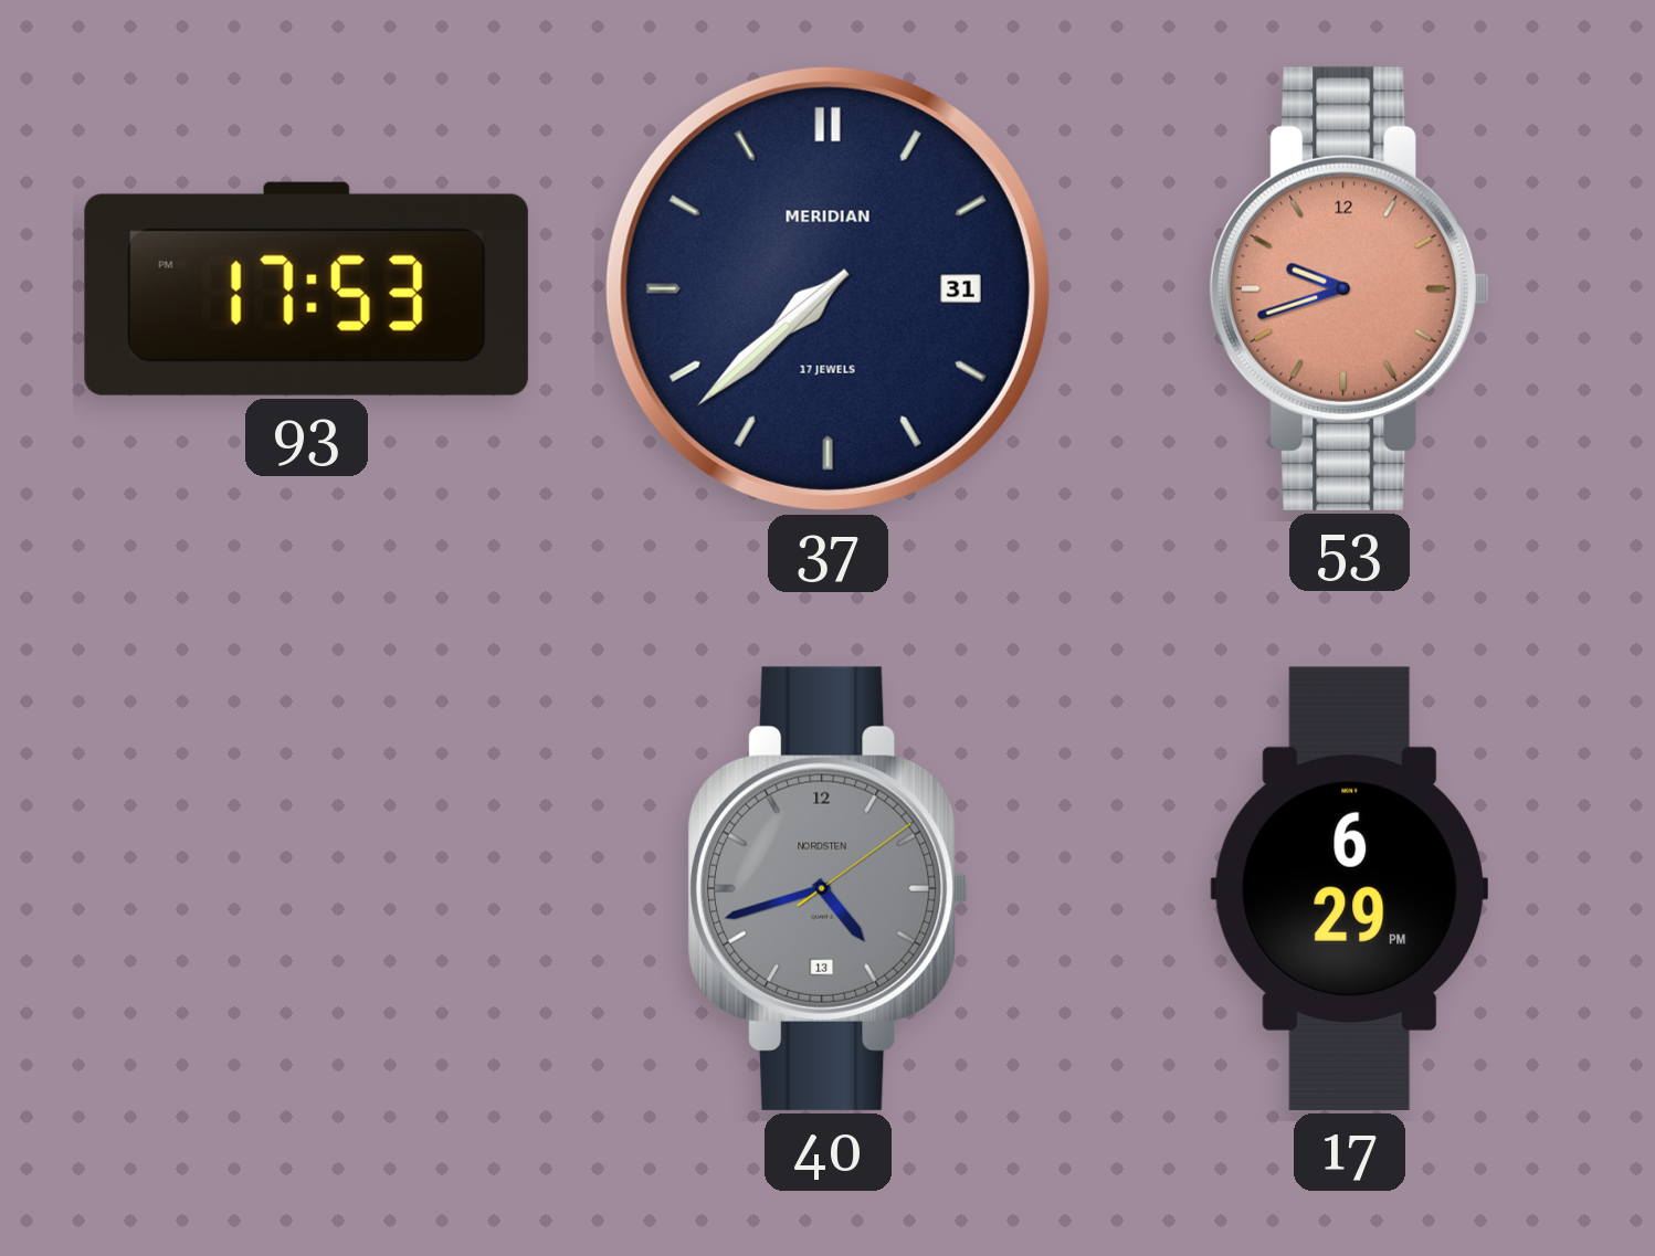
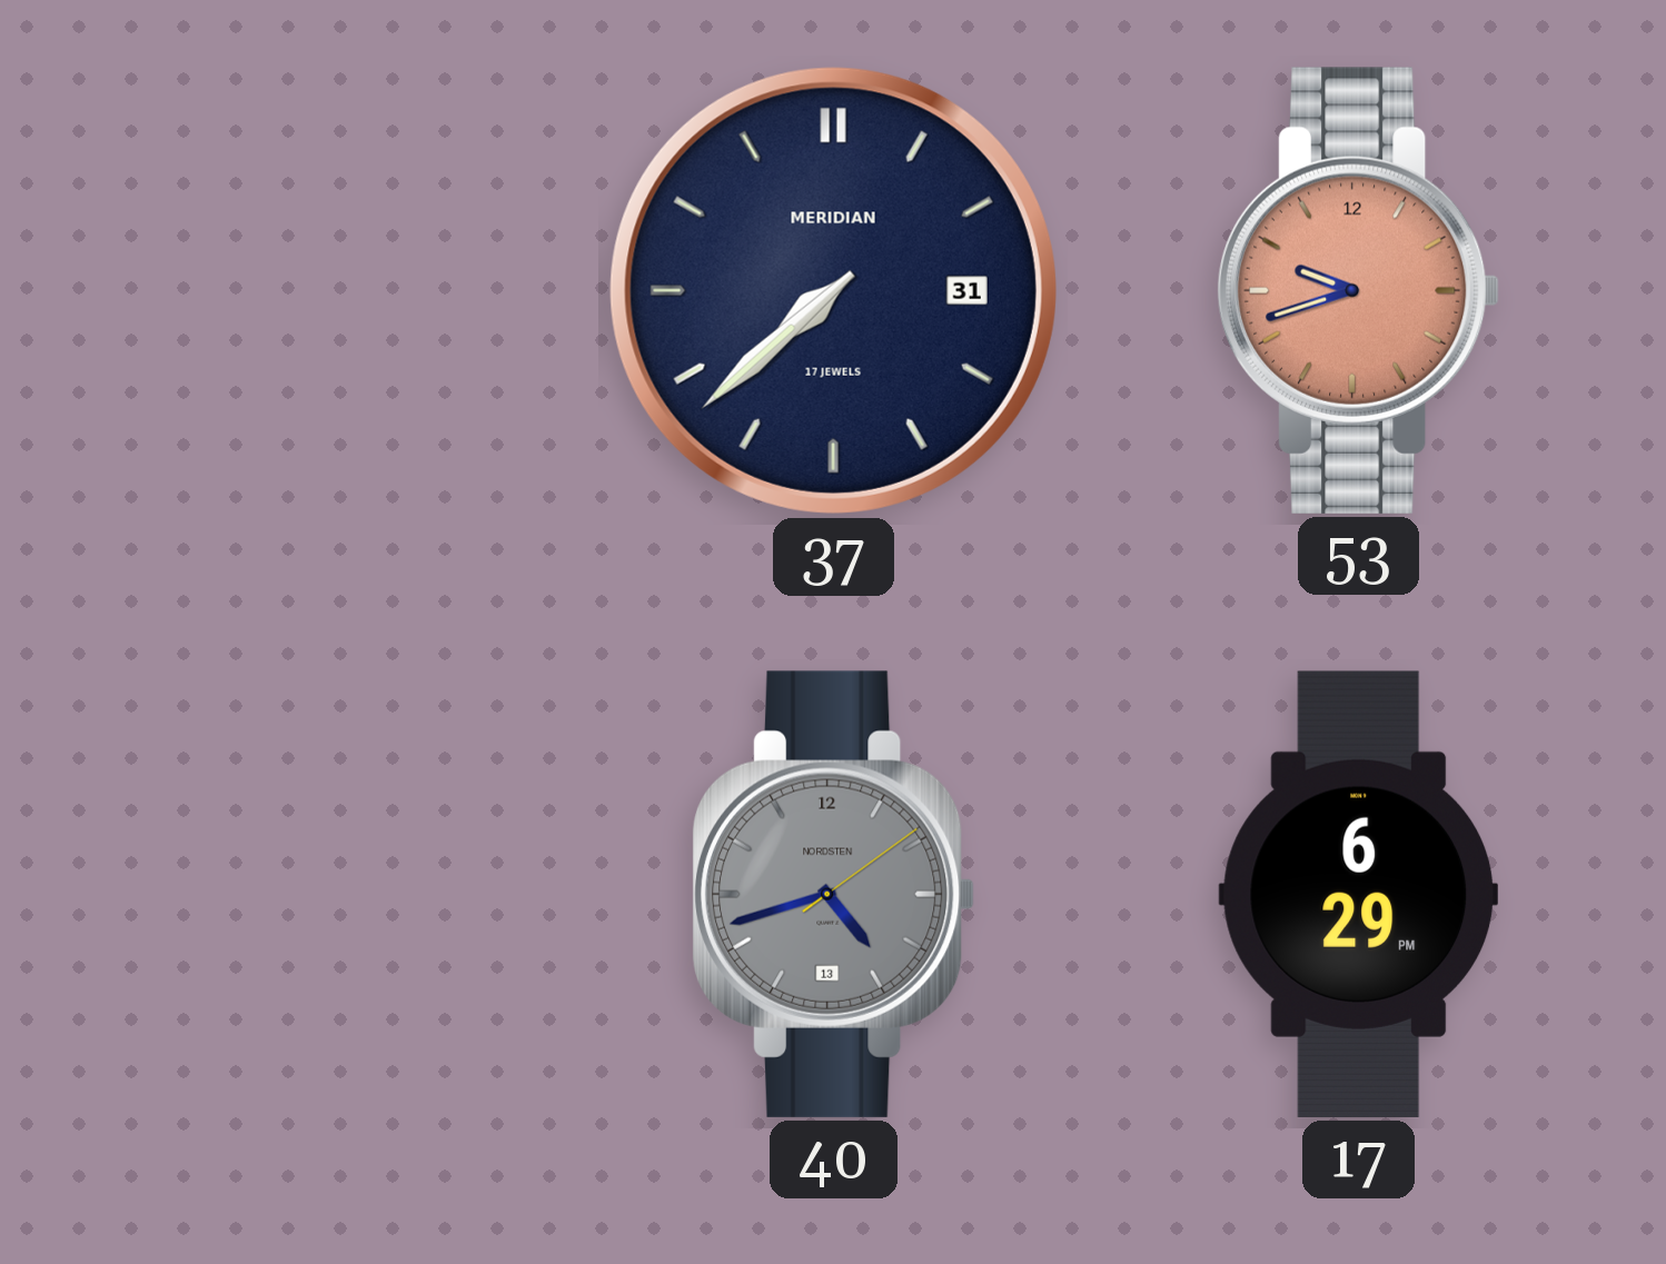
93: 17:53 -> none
